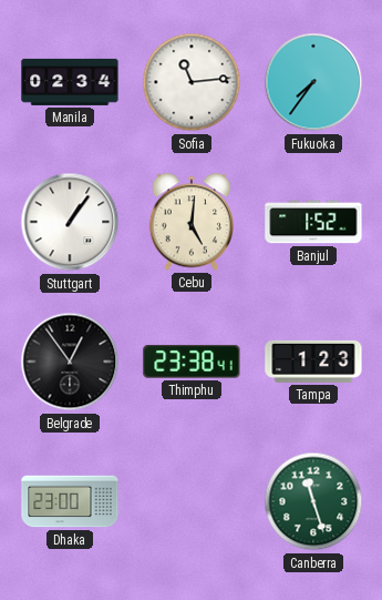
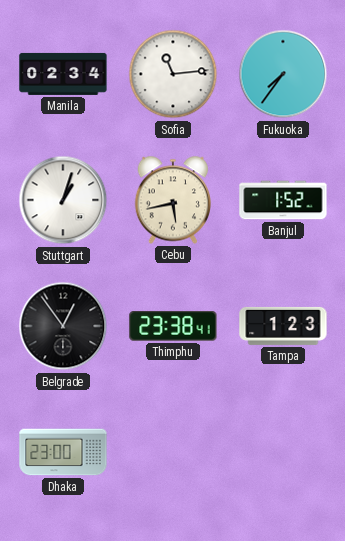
Stuttgart: 1:06 -> 1:03
Cebu: 5:01 -> 5:43
Canberra: 11:27 -> none
